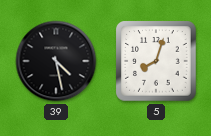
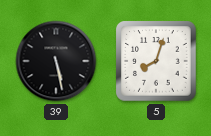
39: 4:28 -> 5:28
